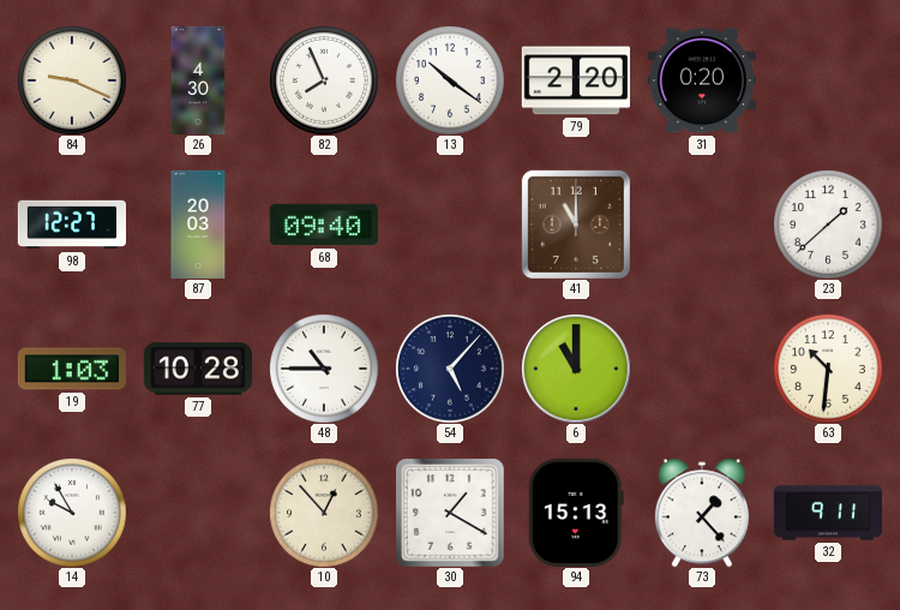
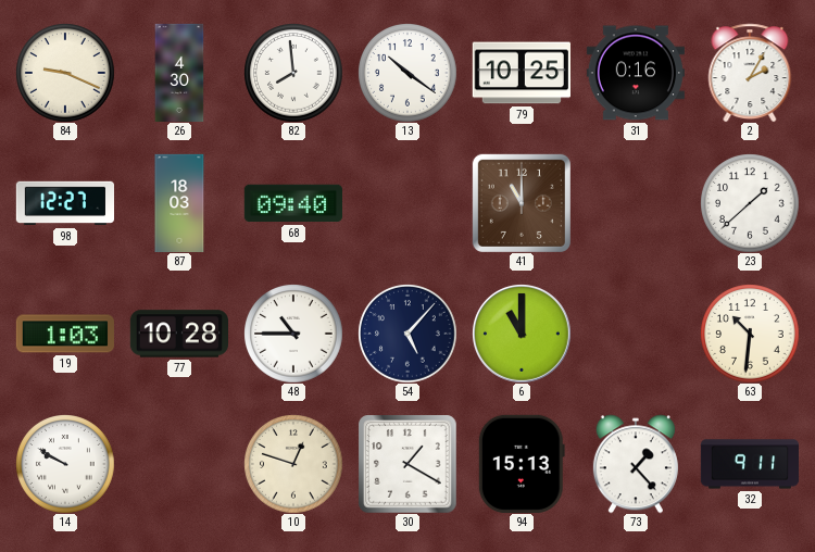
82: 7:56 -> 7:59
79: 2:20 -> 10:25
31: 0:20 -> 0:16
2: none -> 2:05
87: 20:03 -> 18:03
14: 9:55 -> 9:50
10: 12:53 -> 12:48
